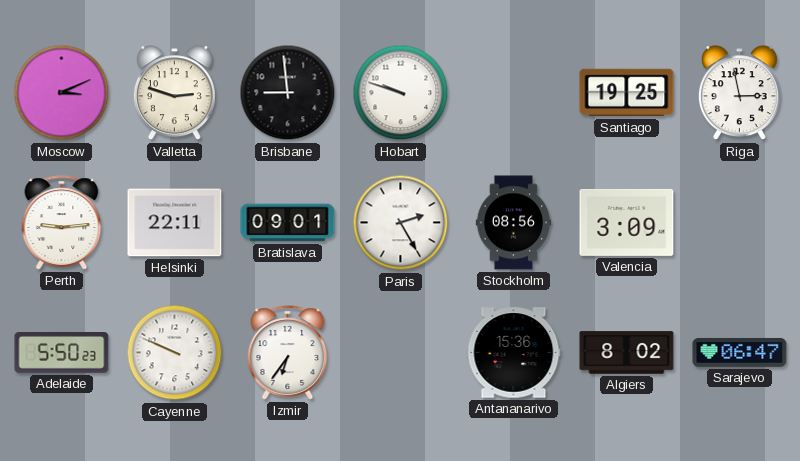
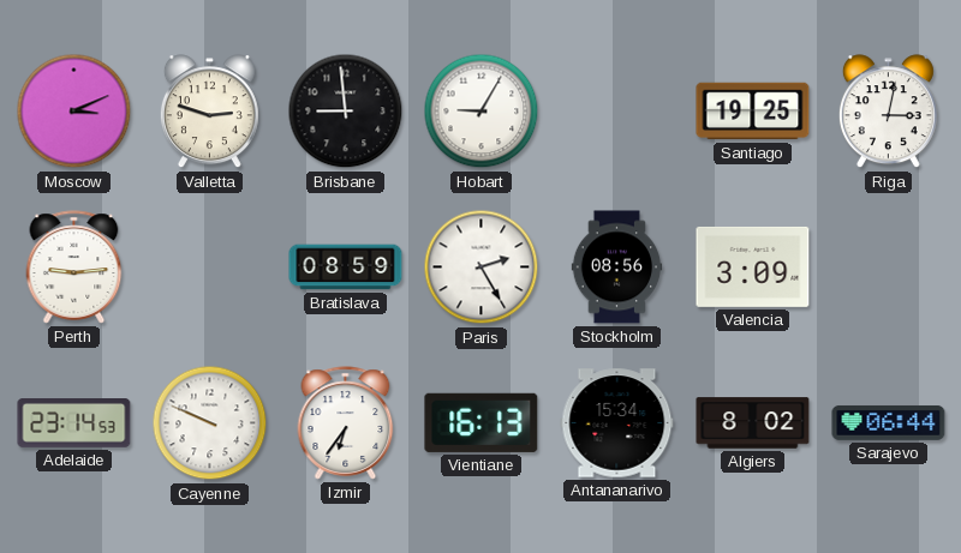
Hobart: 9:48 -> 9:05
Riga: 2:58 -> 3:02
Helsinki: 22:11 -> none
Bratislava: 09:01 -> 08:59
Adelaide: 5:50 -> 23:14
Vientiane: none -> 16:13
Antananarivo: 15:36 -> 15:34
Sarajevo: 06:47 -> 06:44
